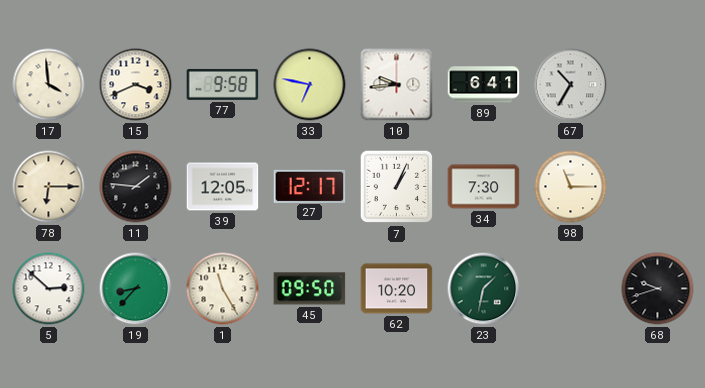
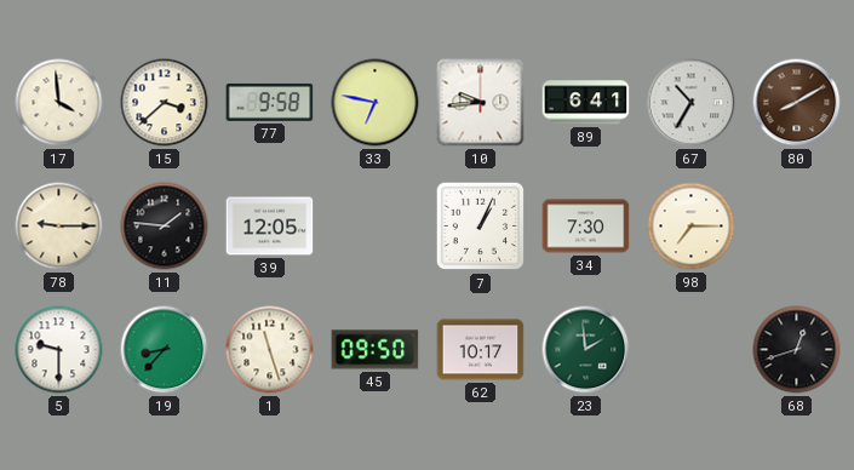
15: 3:41 -> 3:38
80: none -> 8:10
78: 6:15 -> 9:15
27: 12:17 -> none
98: 11:15 -> 7:15
5: 2:52 -> 9:30
1: 11:25 -> 11:27
62: 10:20 -> 10:17
23: 1:32 -> 1:59
68: 9:42 -> 12:42
